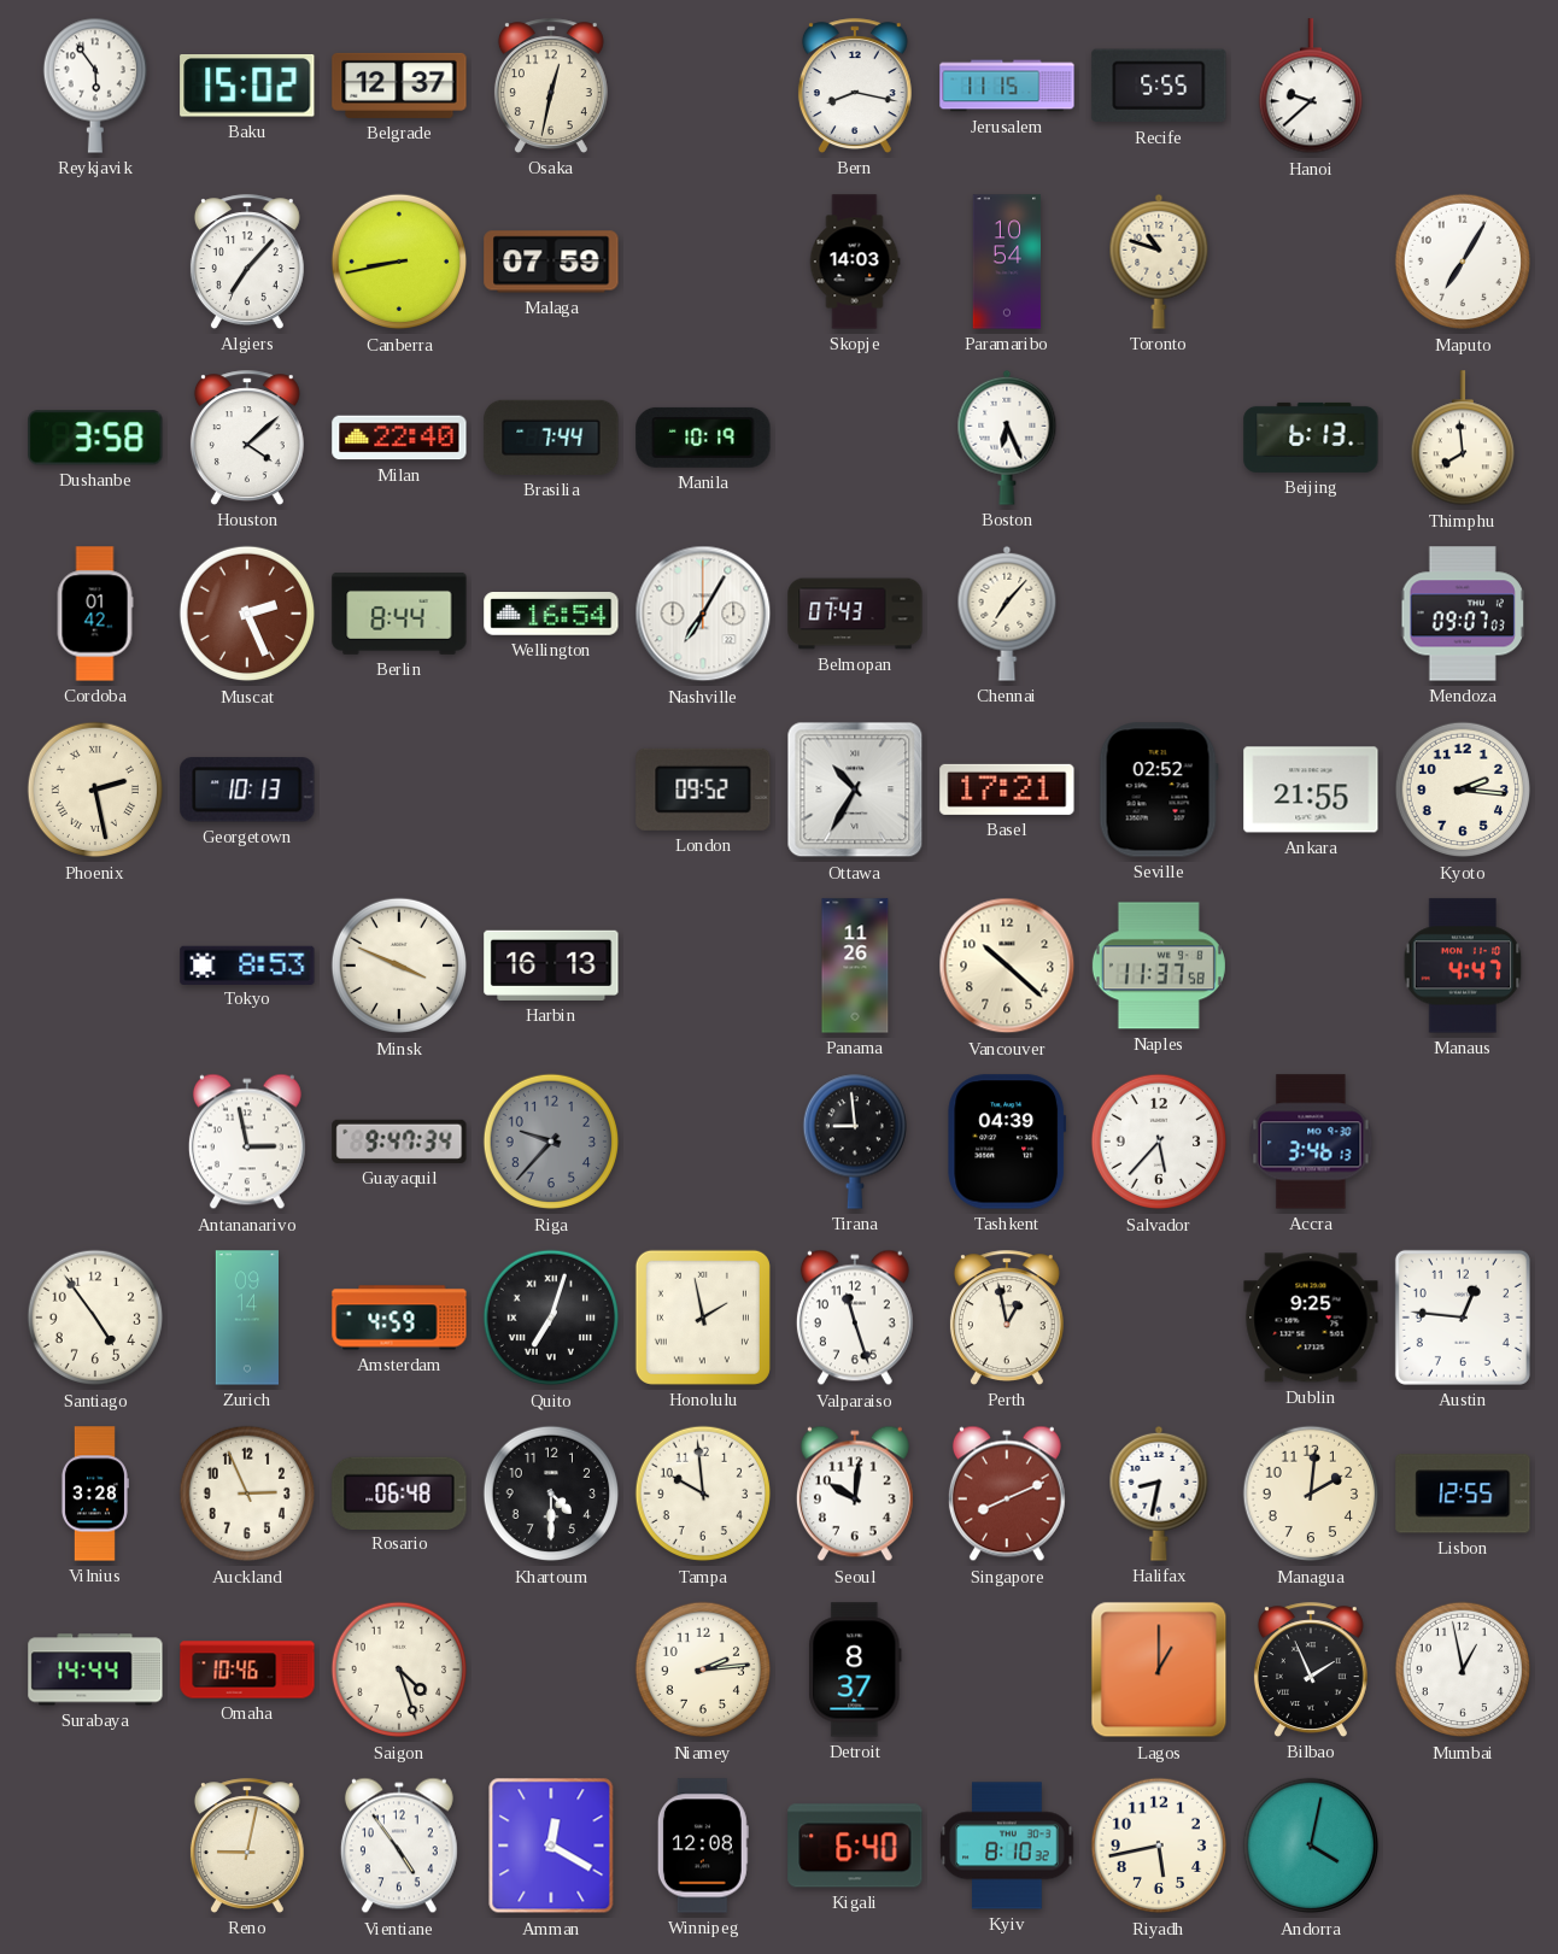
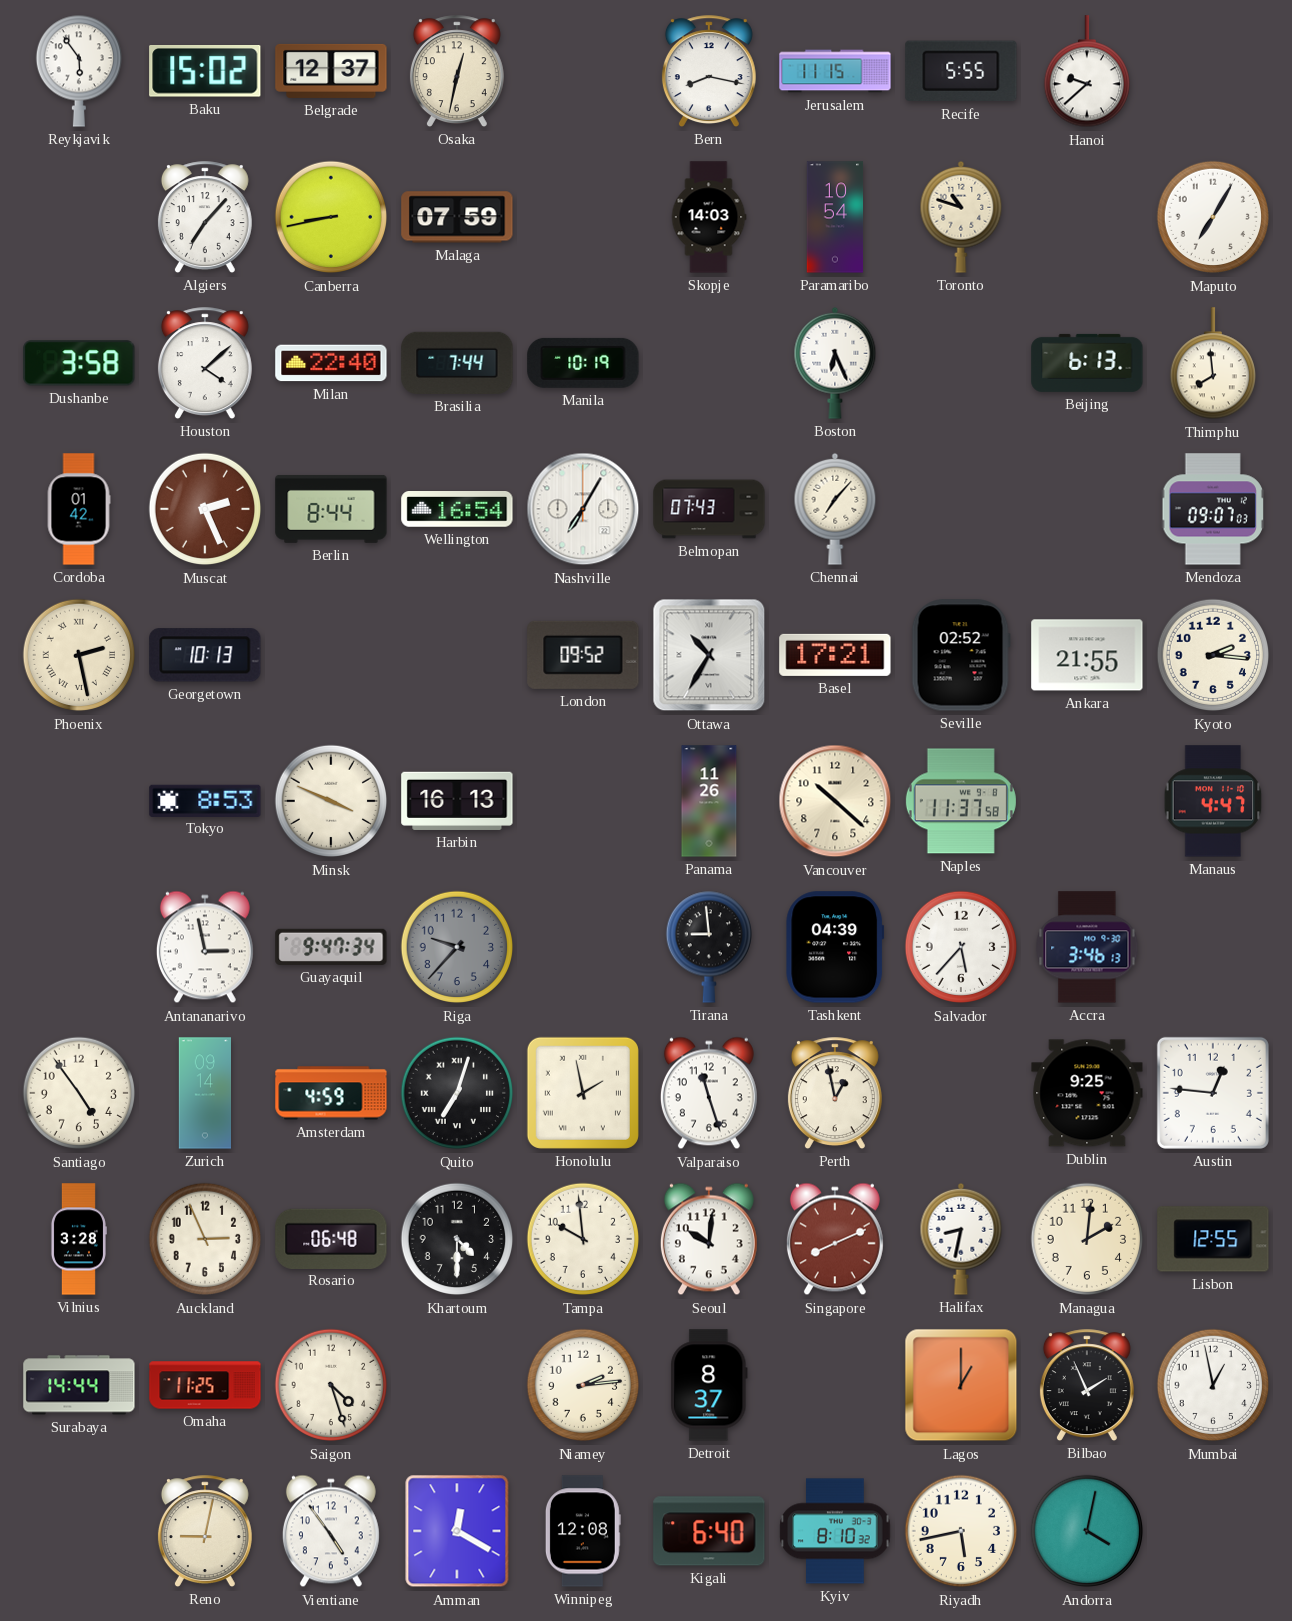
Omaha: 10:46 -> 11:25
